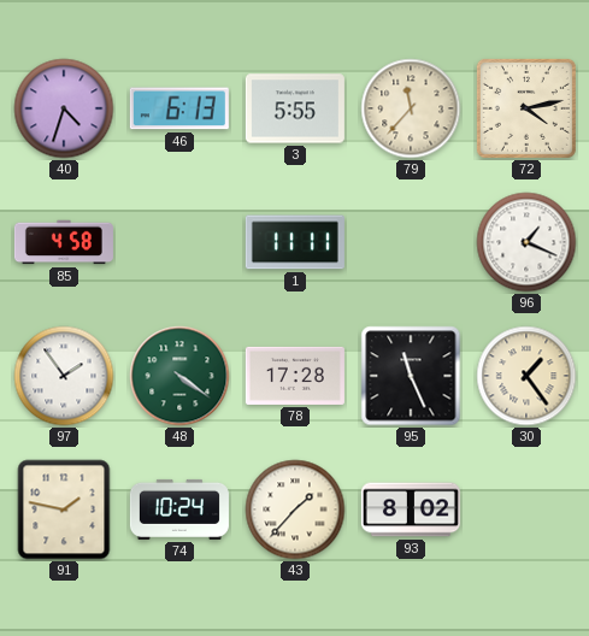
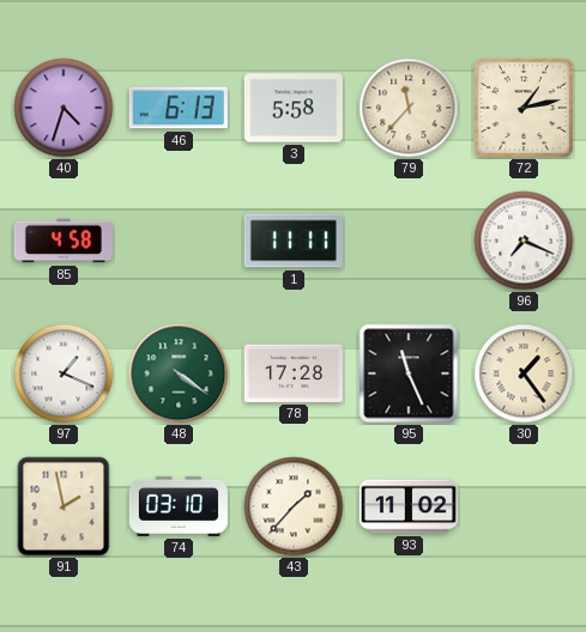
3: 5:55 -> 5:58
72: 4:13 -> 1:13
96: 1:19 -> 7:19
97: 1:54 -> 1:19
91: 1:47 -> 1:58
74: 10:24 -> 03:10
93: 8:02 -> 11:02
